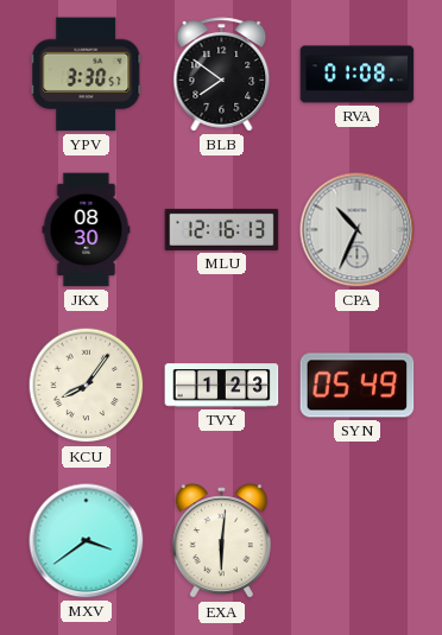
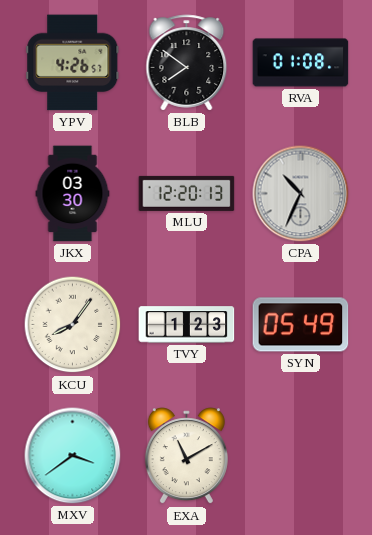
YPV: 3:30 -> 4:26
JKX: 08:30 -> 03:30
MLU: 12:16 -> 12:20
EXA: 6:01 -> 11:10
